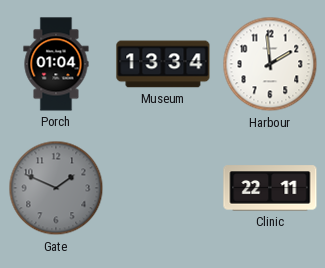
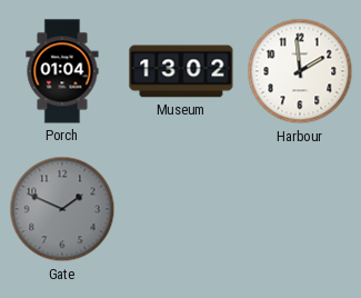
Museum: 13:34 -> 13:02
Clinic: 22:11 -> none
